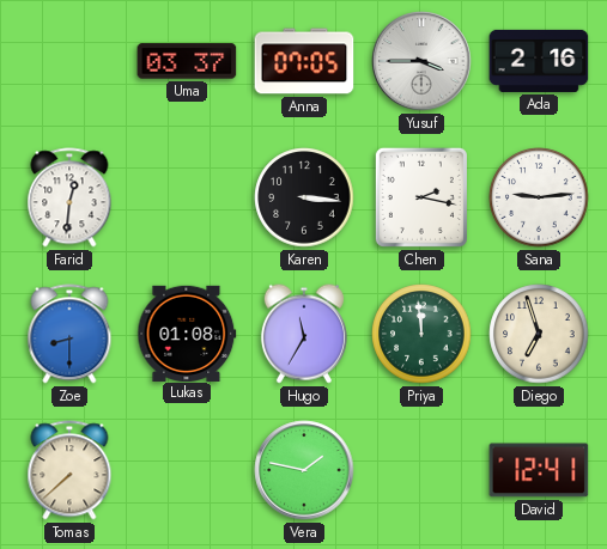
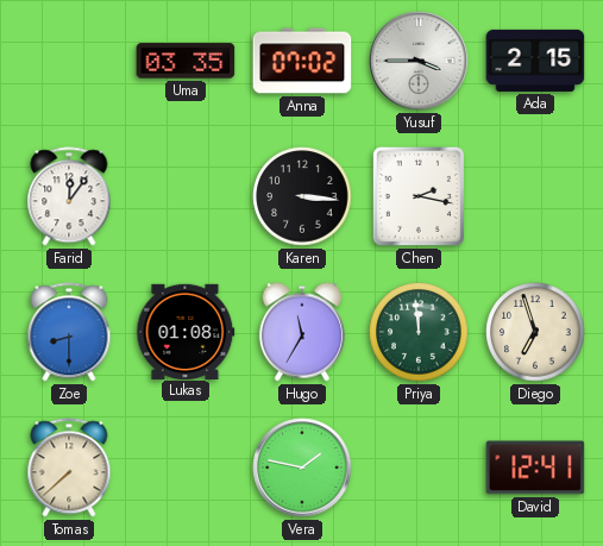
Uma: 03:37 -> 03:35
Anna: 07:05 -> 07:02
Ada: 2:16 -> 2:15
Farid: 12:31 -> 12:06
Sana: 9:14 -> none
